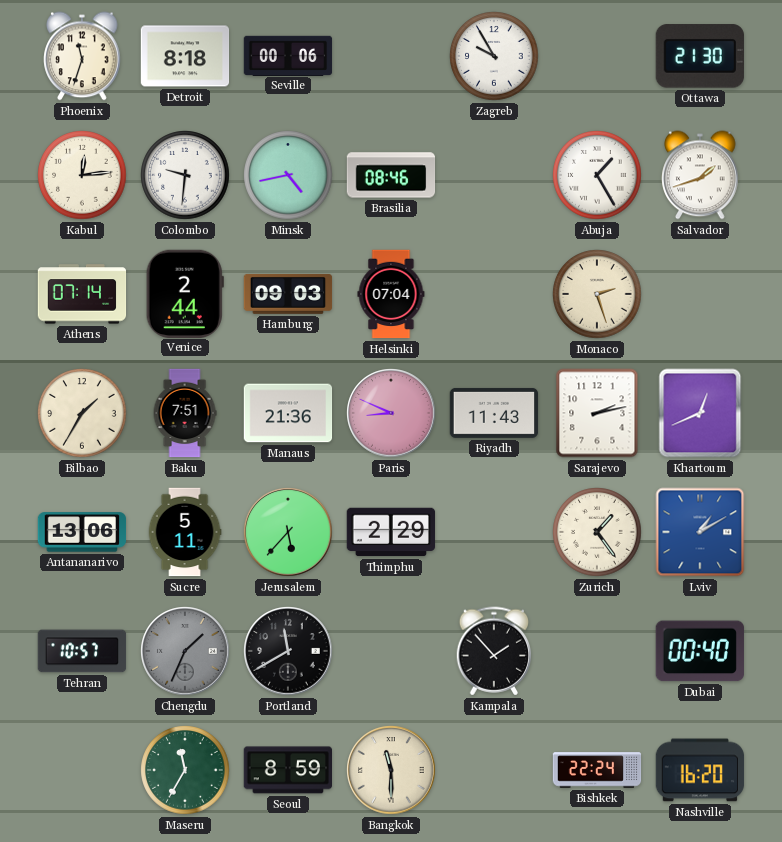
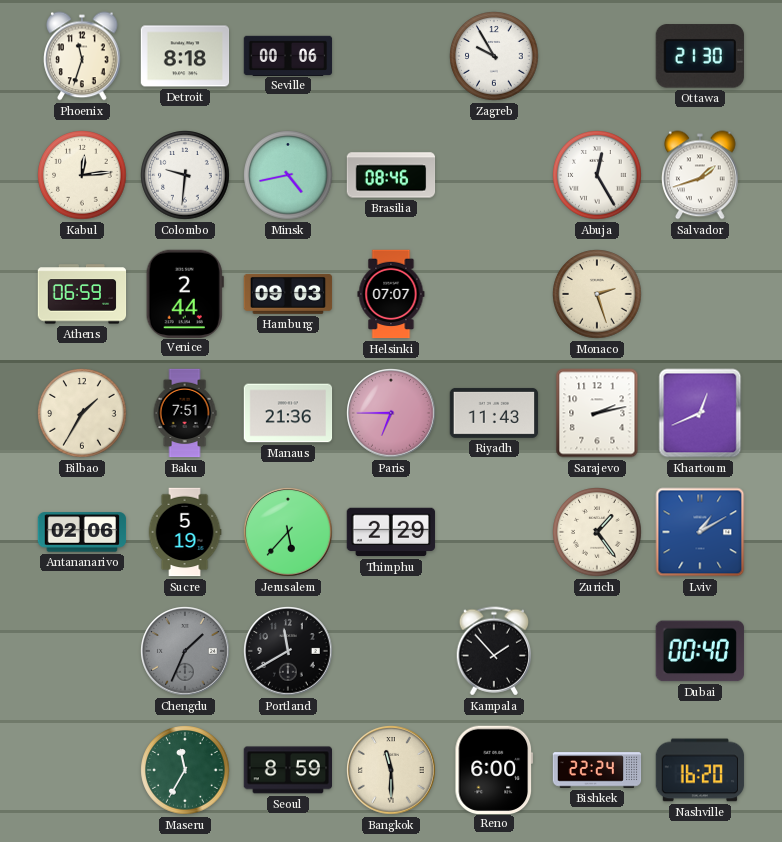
Abuja: 1:25 -> 12:25
Athens: 07:14 -> 06:59
Helsinki: 07:04 -> 07:07
Paris: 8:49 -> 6:45
Antananarivo: 13:06 -> 02:06
Sucre: 5:11 -> 5:19
Tehran: 10:57 -> none
Reno: none -> 6:00
